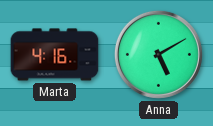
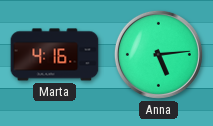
Anna: 5:10 -> 5:14
